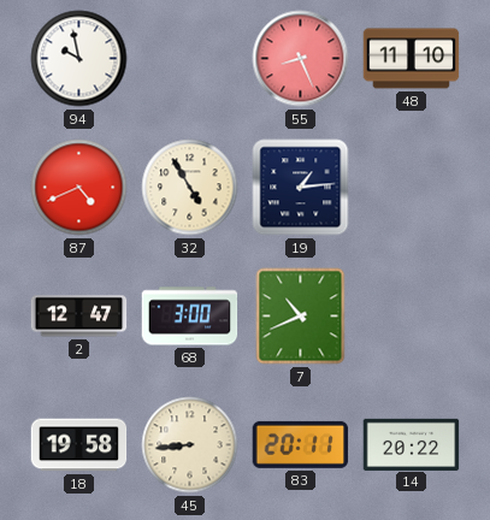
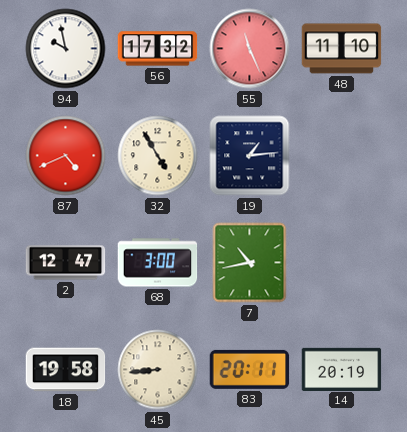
56: none -> 17:32
55: 8:26 -> 11:26
7: 10:41 -> 10:43
14: 20:22 -> 20:19
